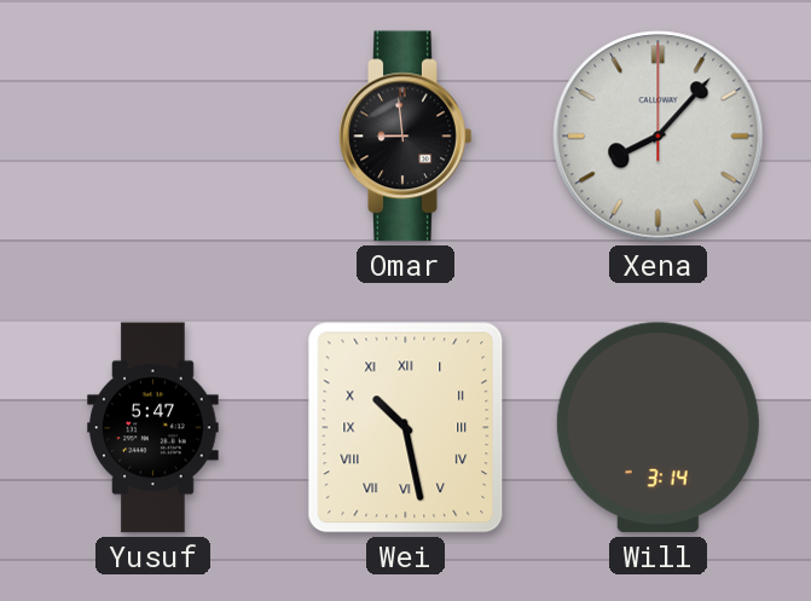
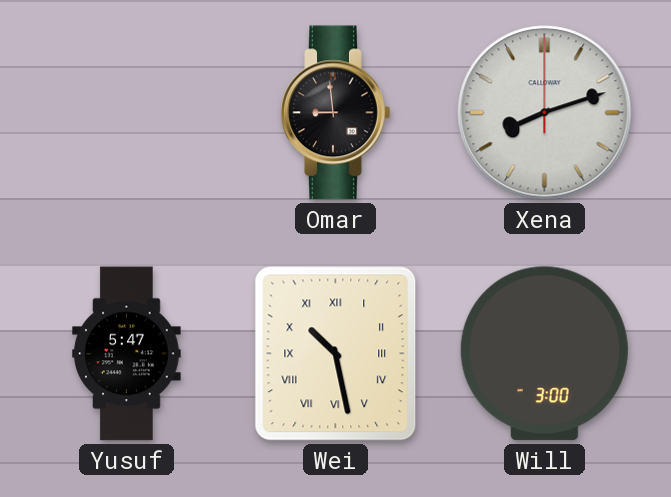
Xena: 8:07 -> 8:12
Will: 3:14 -> 3:00
